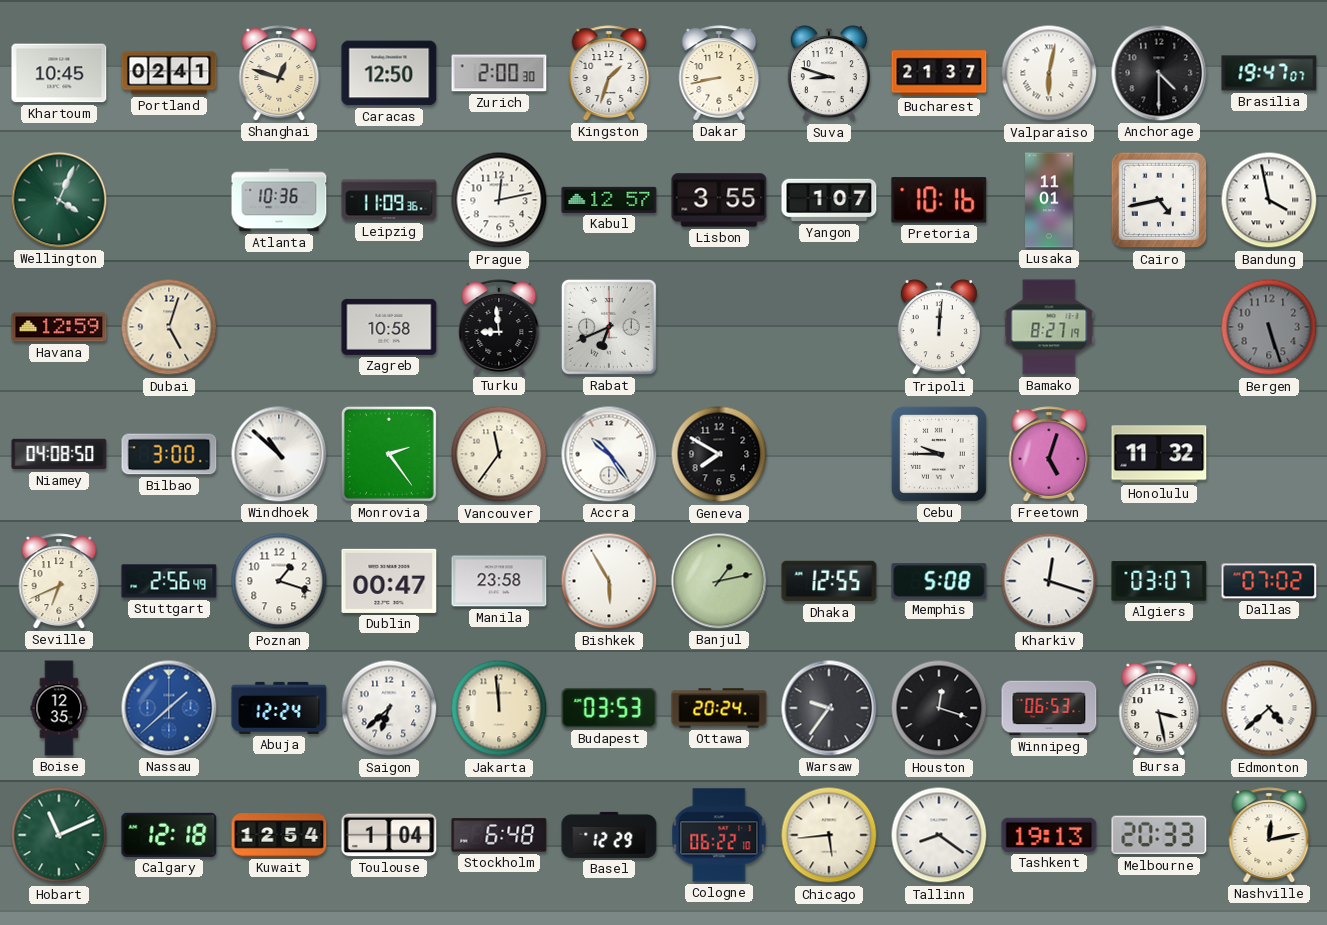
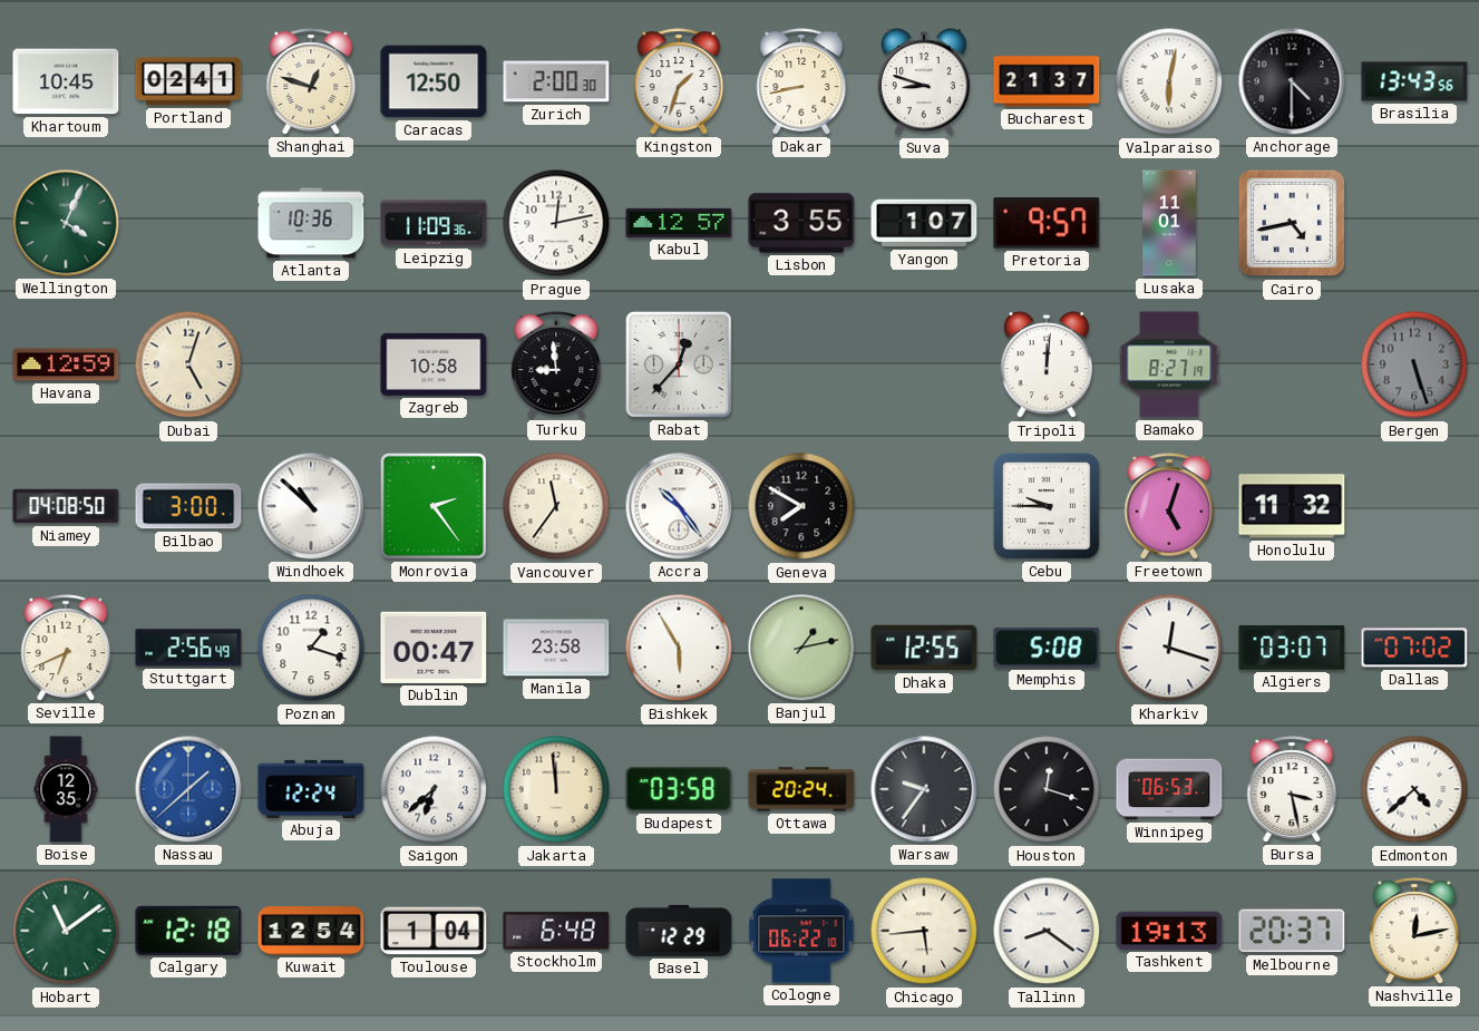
Brasilia: 19:47 -> 13:43
Pretoria: 10:16 -> 9:57
Bandung: 3:58 -> none
Rabat: 6:41 -> 12:37
Budapest: 03:53 -> 03:58
Hobart: 11:11 -> 11:09
Melbourne: 20:33 -> 20:37
